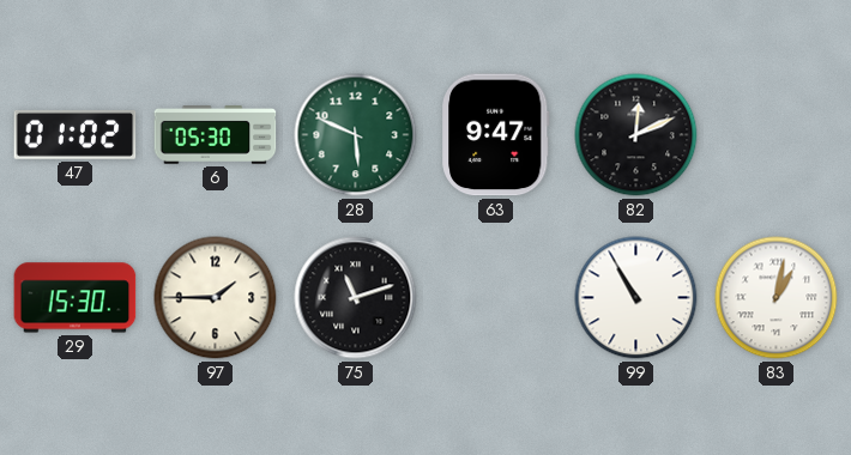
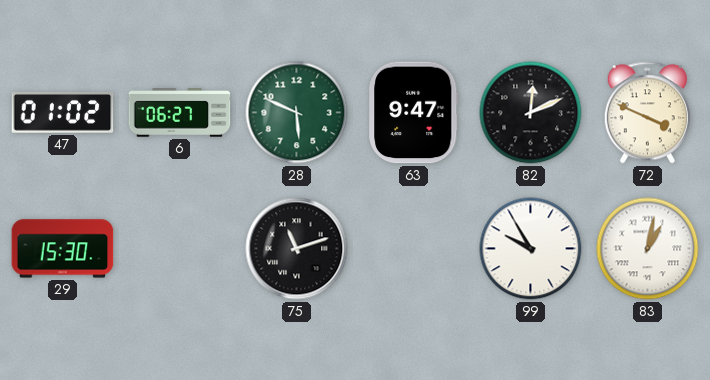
6: 05:30 -> 06:27
72: none -> 3:49
97: 1:45 -> none
99: 10:55 -> 9:55
